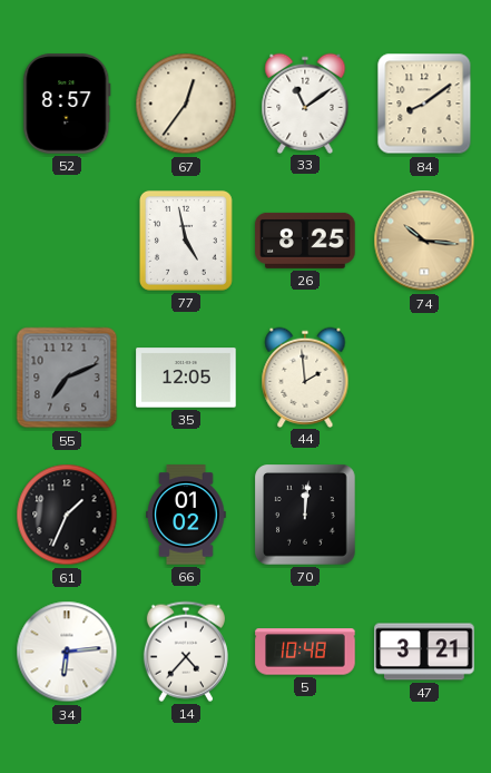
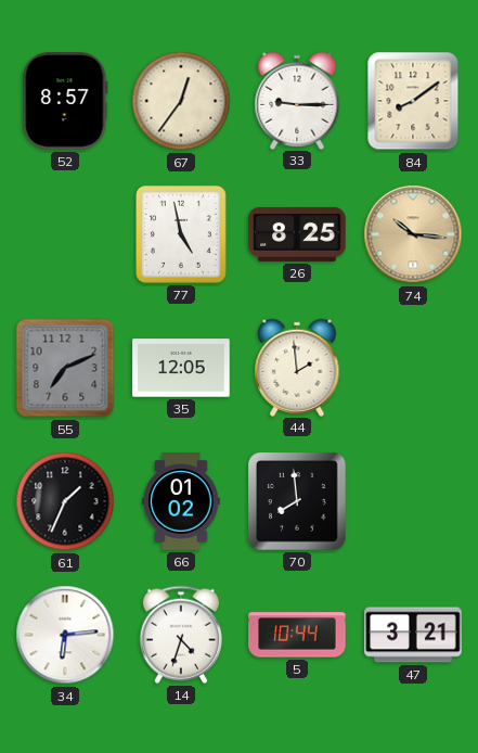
33: 11:09 -> 9:15
70: 12:01 -> 7:59
14: 4:37 -> 4:33
5: 10:48 -> 10:44
